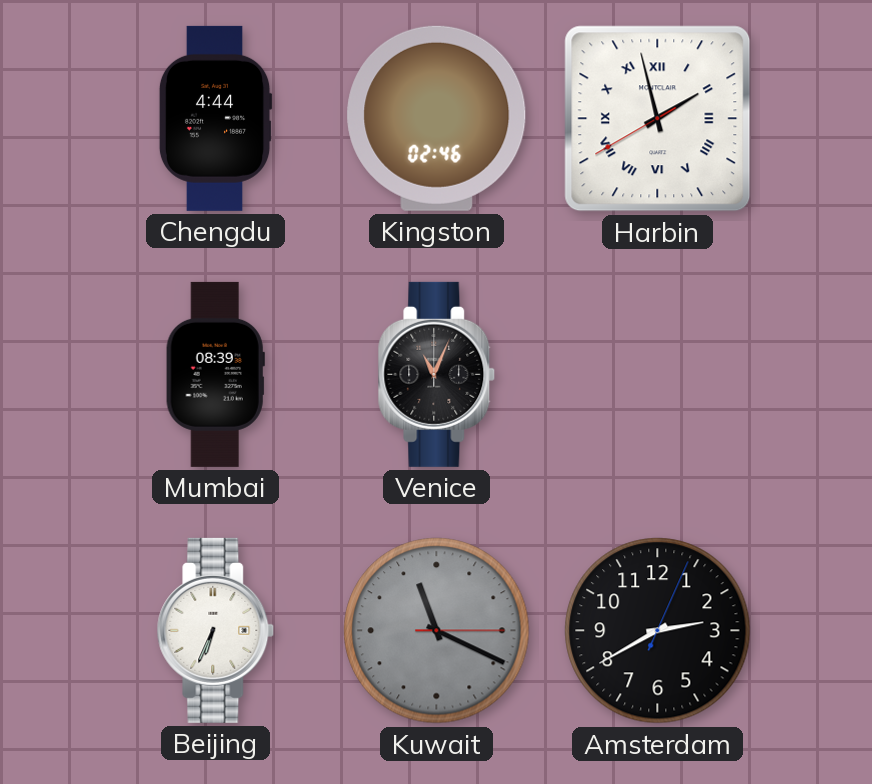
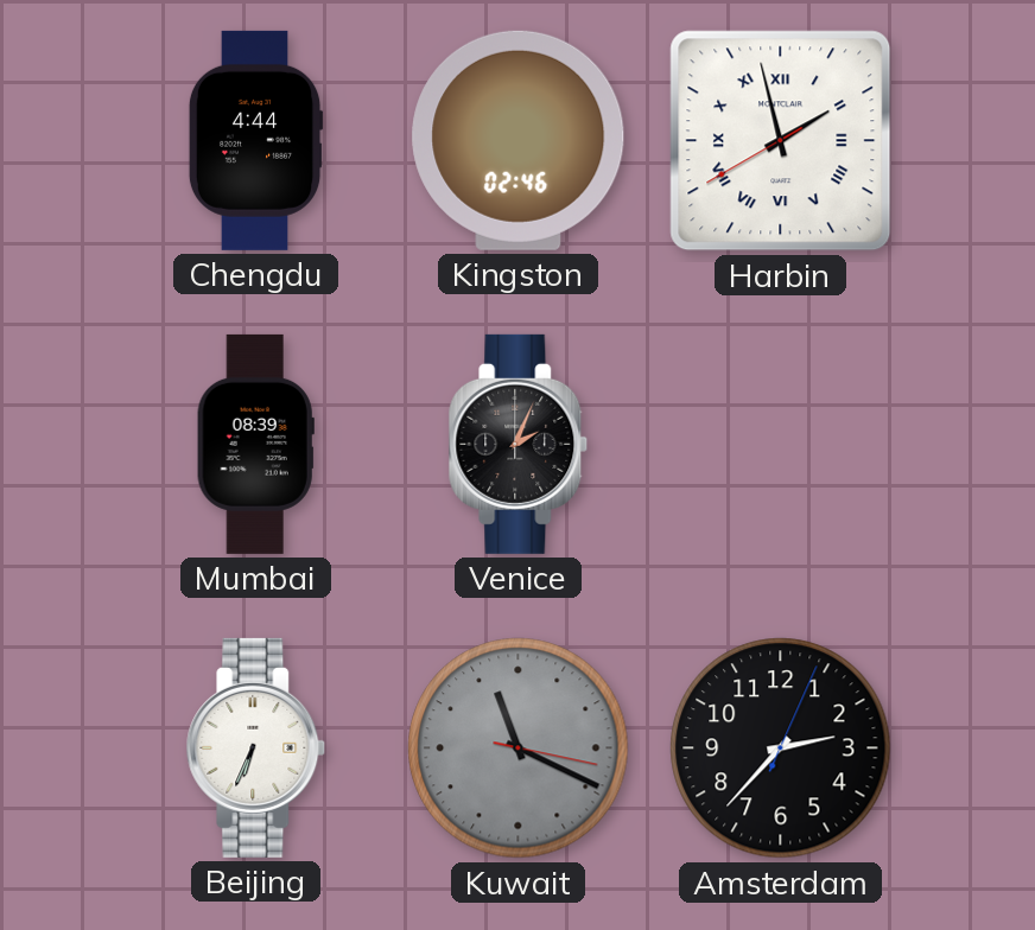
Venice: 11:04 -> 2:04
Kuwait: 11:19:15 -> 11:19:17
Amsterdam: 2:40 -> 2:37
